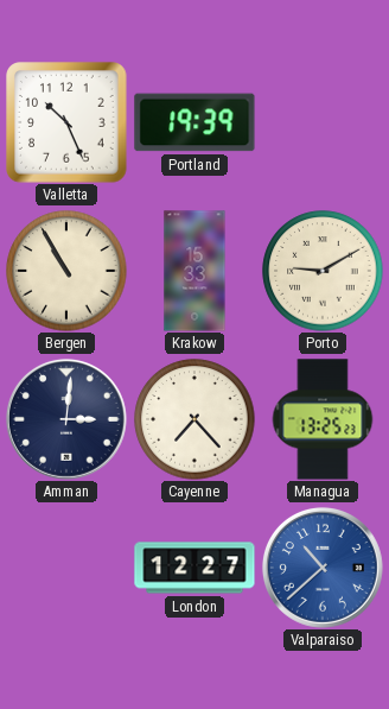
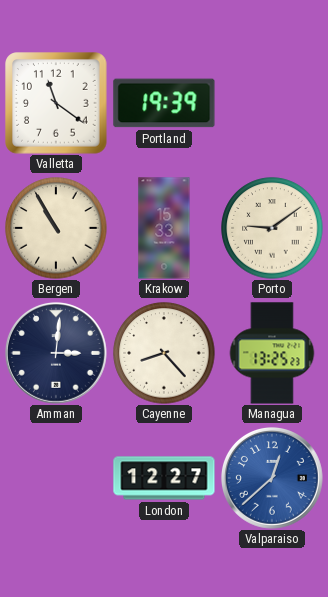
Valletta: 10:26 -> 11:21
Porto: 9:10 -> 9:09
Cayenne: 7:23 -> 8:23
Valparaiso: 10:38 -> 12:38
